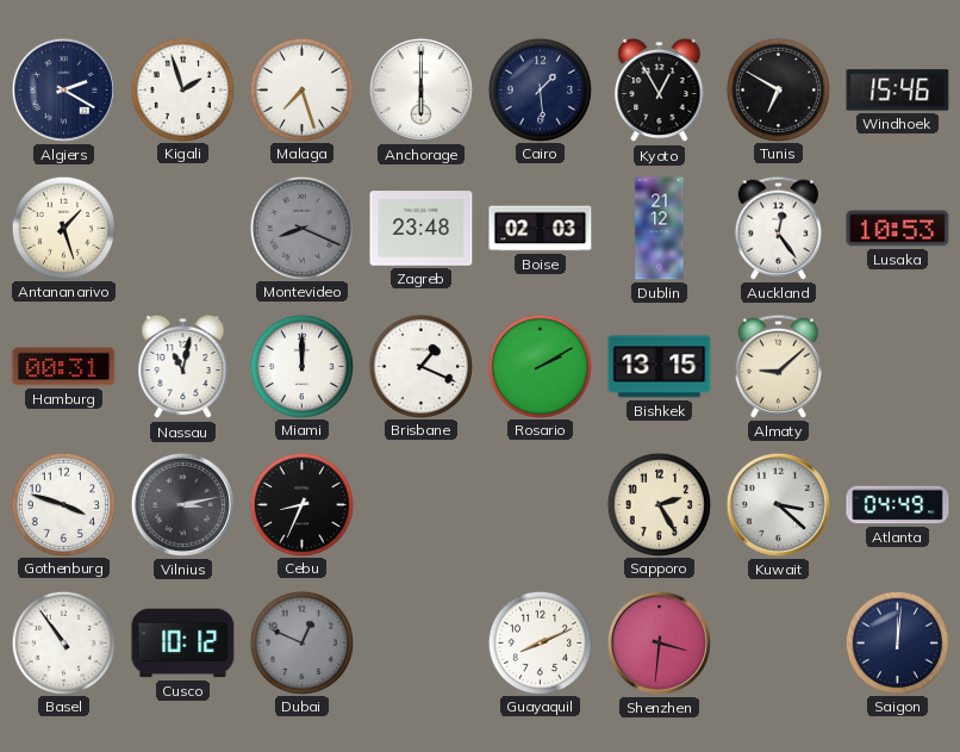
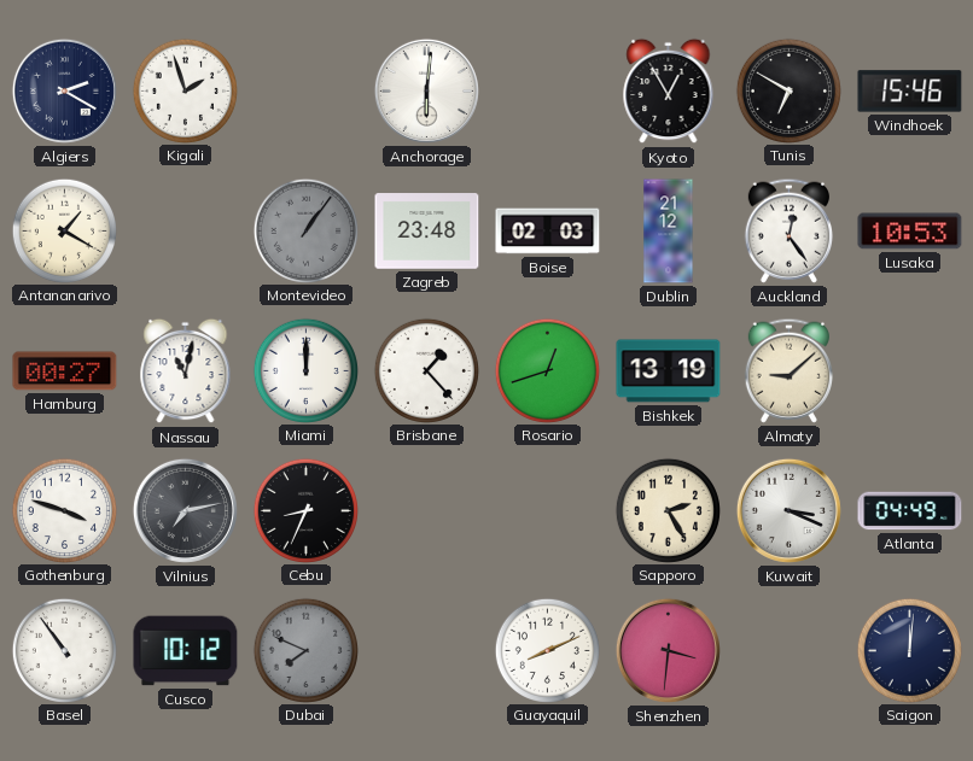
Malaga: 7:27 -> none
Anchorage: 6:00 -> 6:01
Cairo: 1:29 -> none
Antananarivo: 1:27 -> 1:20
Montevideo: 8:19 -> 1:06
Hamburg: 00:31 -> 00:27
Brisbane: 1:19 -> 1:23
Rosario: 2:10 -> 12:42
Bishkek: 13:15 -> 13:19
Vilnius: 3:13 -> 7:13
Kuwait: 3:22 -> 3:19
Dubai: 12:49 -> 7:49
